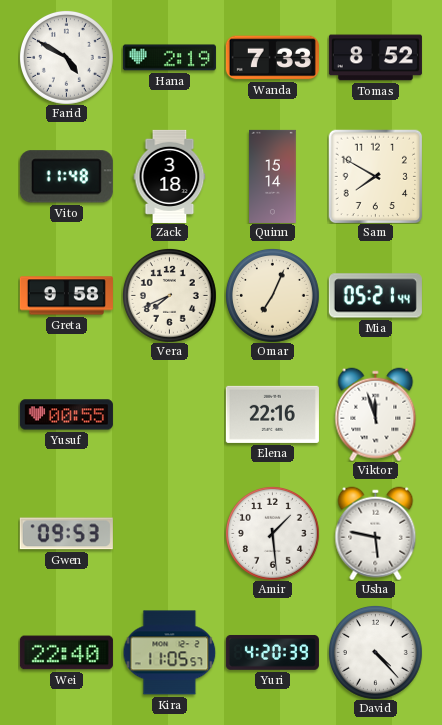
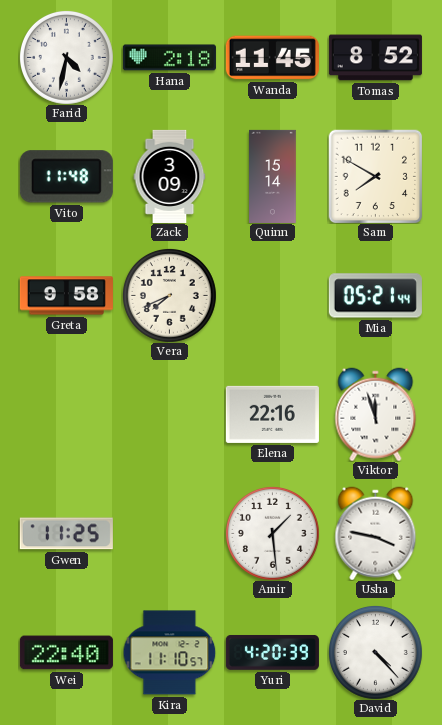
Farid: 4:50 -> 4:32
Hana: 2:19 -> 2:18
Wanda: 7:33 -> 11:45
Zack: 3:18 -> 3:09
Omar: 7:04 -> none
Yusuf: 00:55 -> none
Gwen: 09:53 -> 11:25
Usha: 5:47 -> 3:47
Kira: 11:05 -> 11:10
